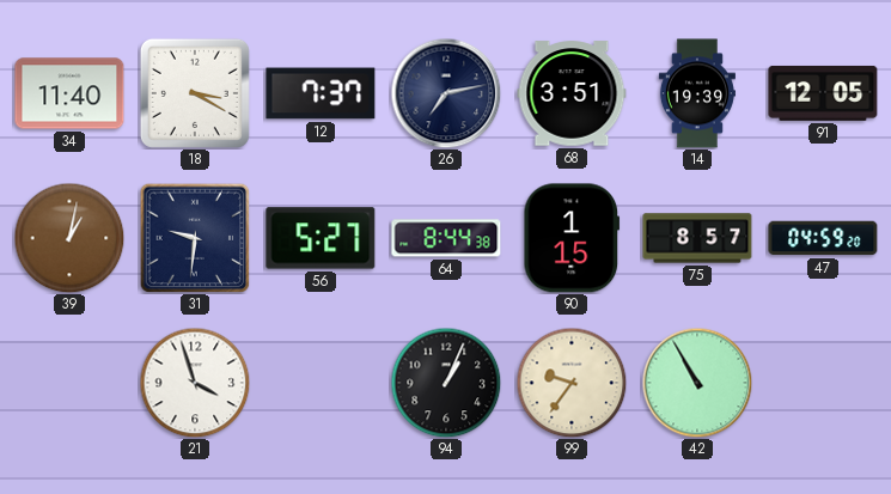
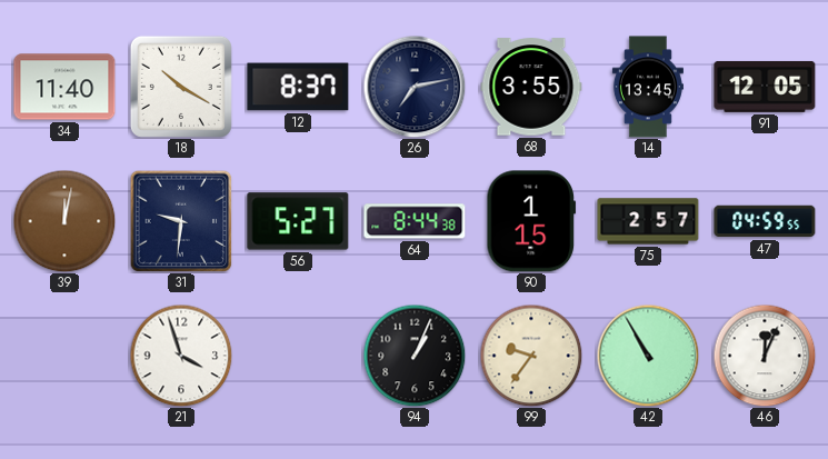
18: 3:20 -> 10:20
12: 7:37 -> 8:37
68: 3:51 -> 3:55
14: 19:39 -> 13:45
39: 1:02 -> 12:02
75: 8:57 -> 2:57
47: 04:59:20 -> 04:59:55
46: none -> 12:04
